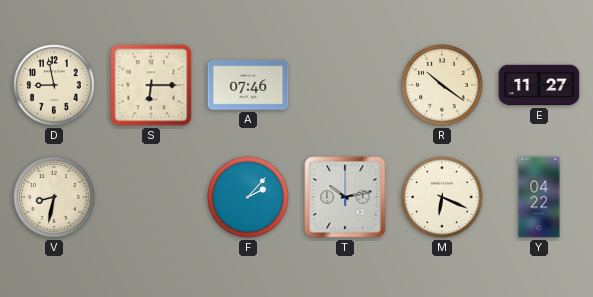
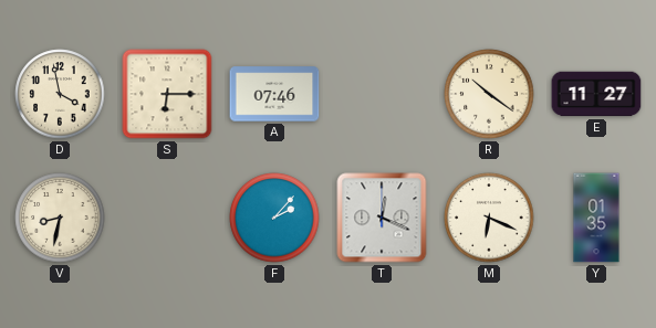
D: 8:58 -> 3:58
T: 10:13 -> 12:19
Y: 04:22 -> 01:35
